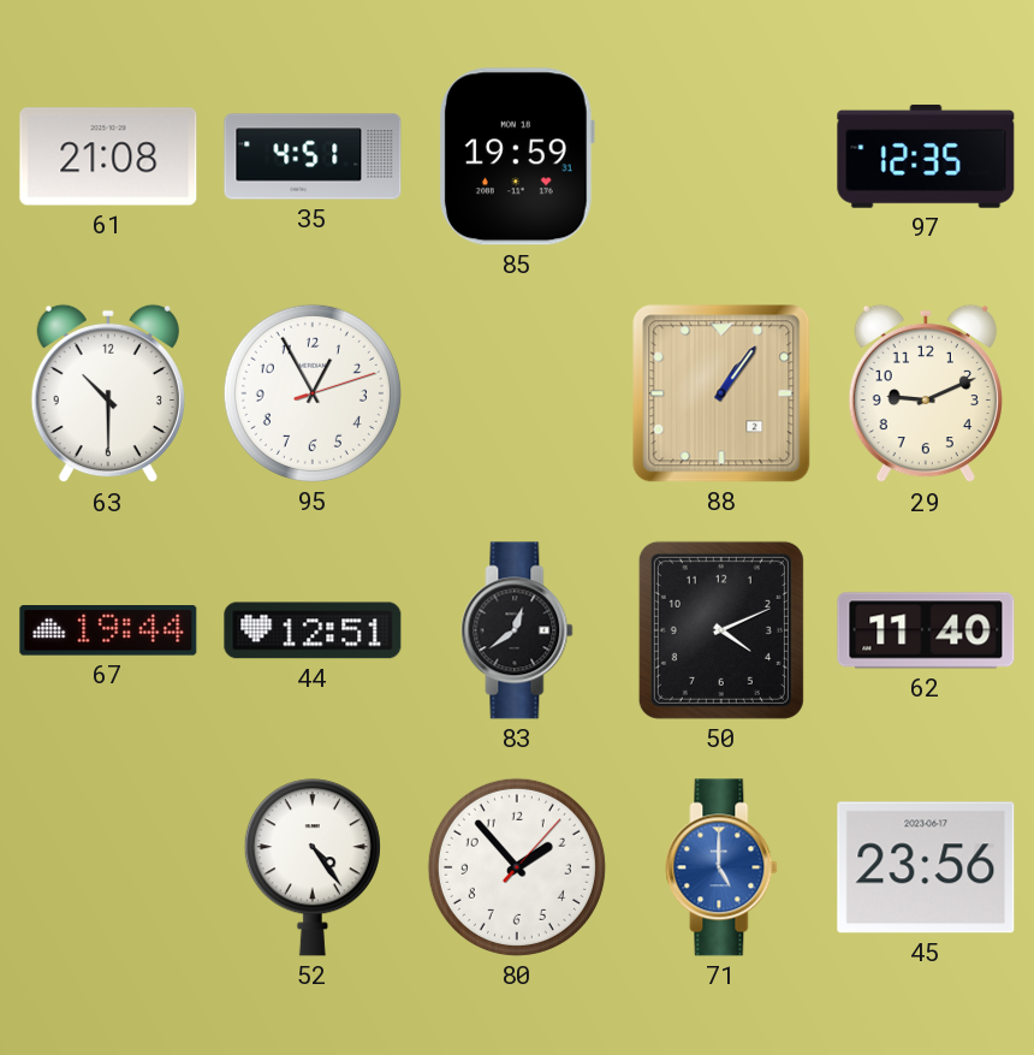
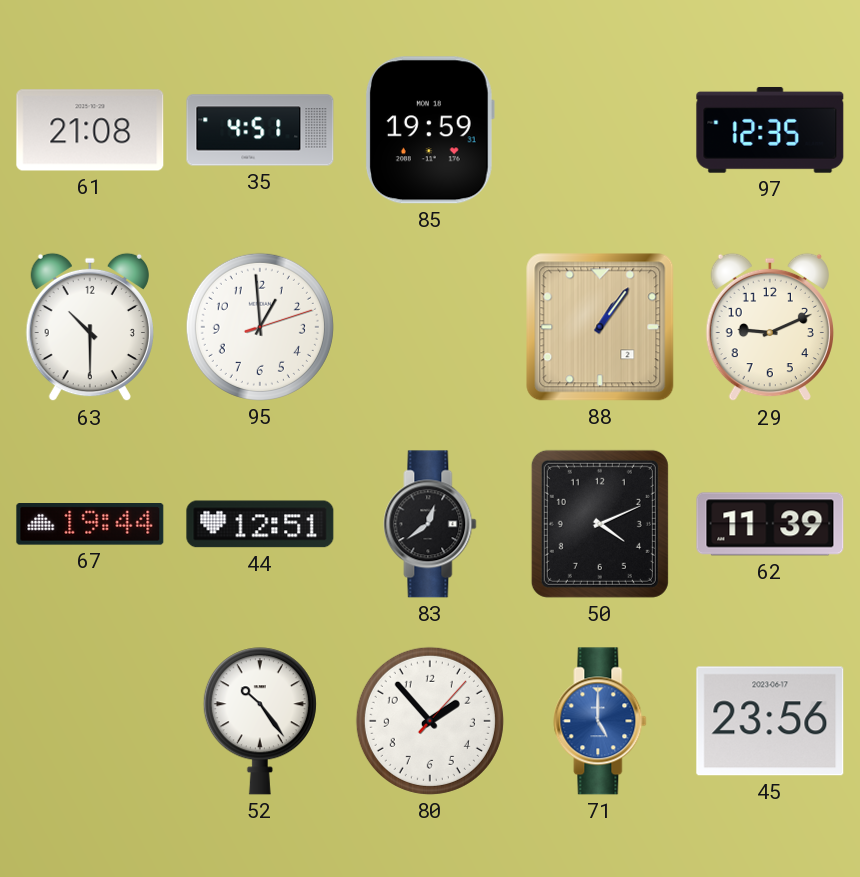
95: 12:55 -> 12:59
62: 11:40 -> 11:39
52: 4:24 -> 10:24
